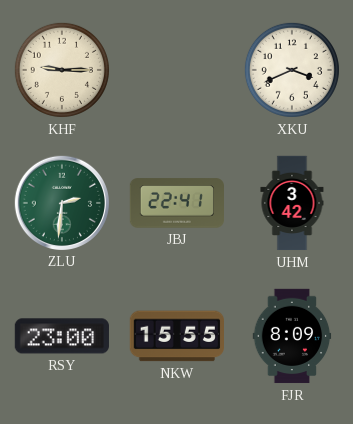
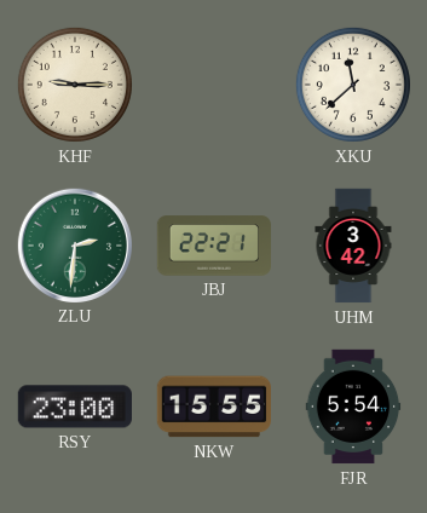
XKU: 3:41 -> 11:38
JBJ: 22:41 -> 22:21
FJR: 8:09 -> 5:54
